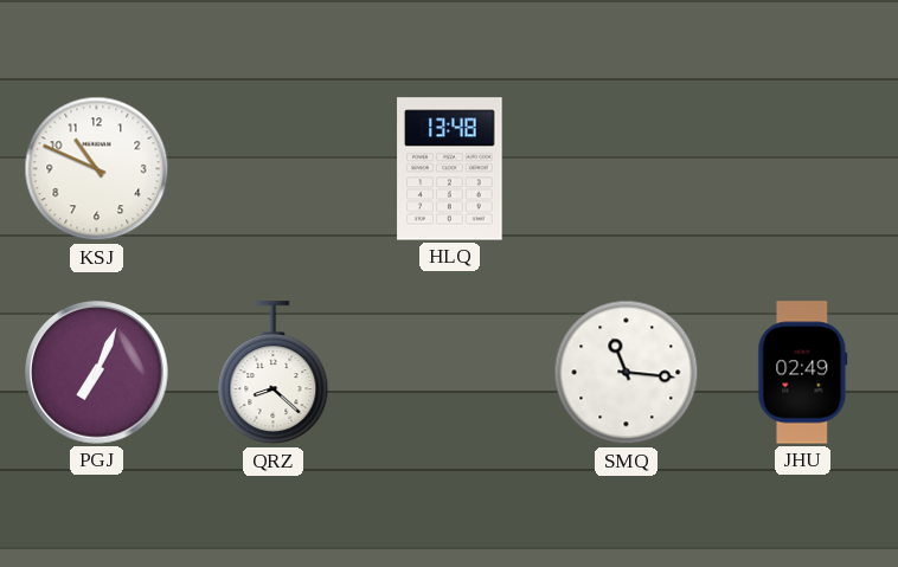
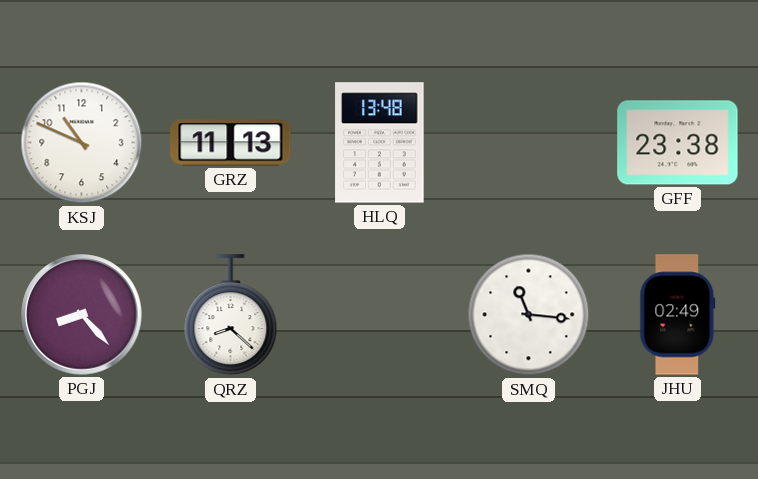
GRZ: none -> 11:13
GFF: none -> 23:38
PGJ: 7:04 -> 8:23
